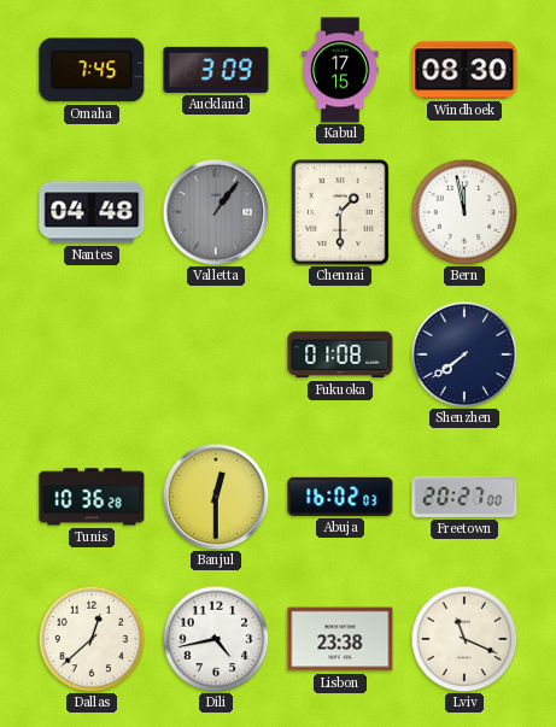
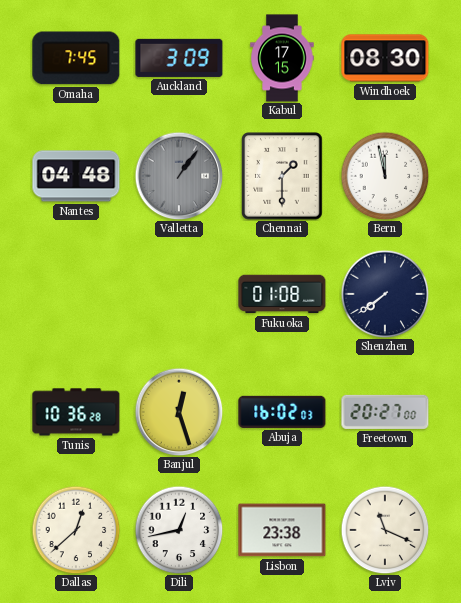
Banjul: 12:30 -> 12:27
Dili: 4:43 -> 12:43
